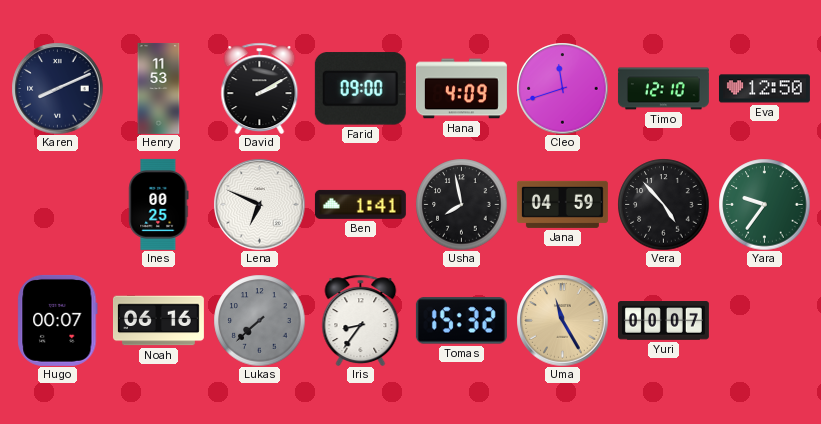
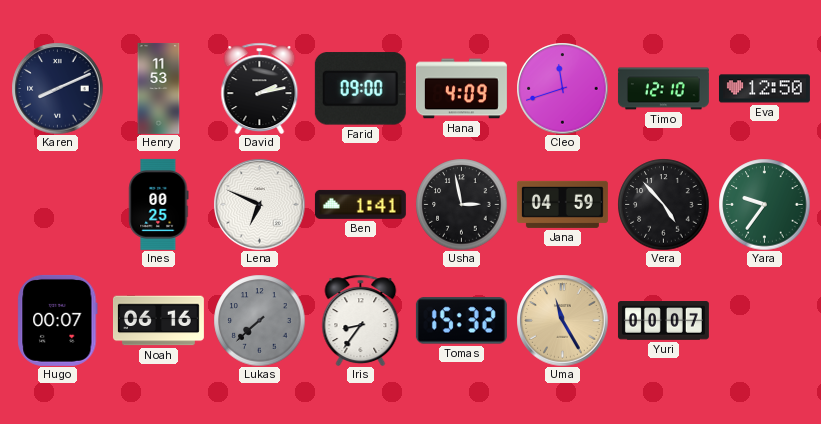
David: 2:10 -> 2:13
Usha: 7:58 -> 2:58
